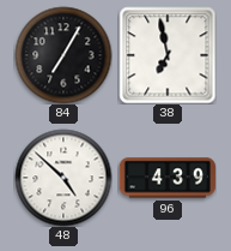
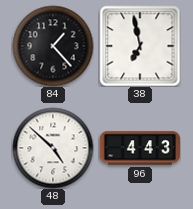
84: 7:05 -> 1:23
96: 4:39 -> 4:43
